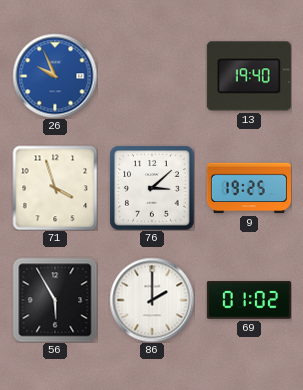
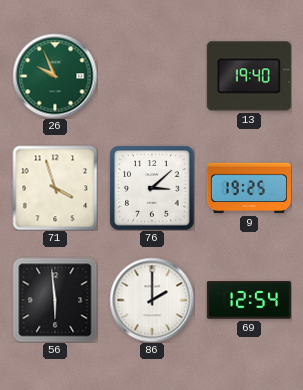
26 dial: blue -> green
56: 5:55 -> 5:59
69: 01:02 -> 12:54
